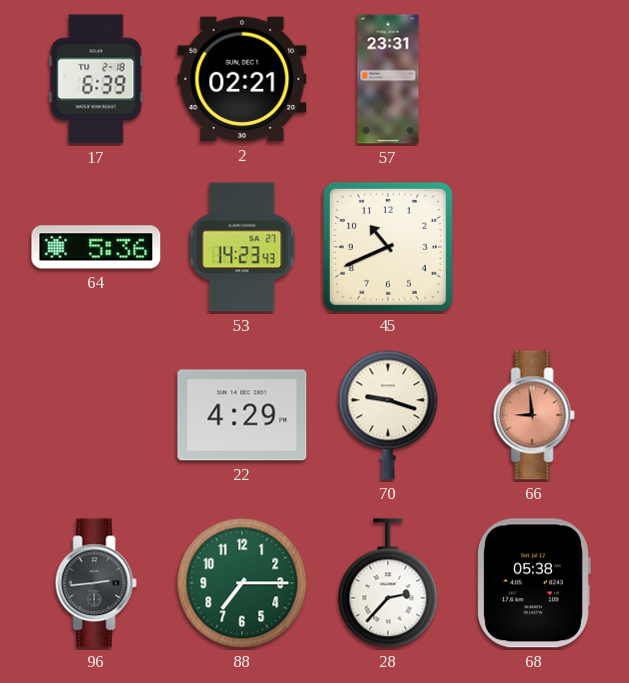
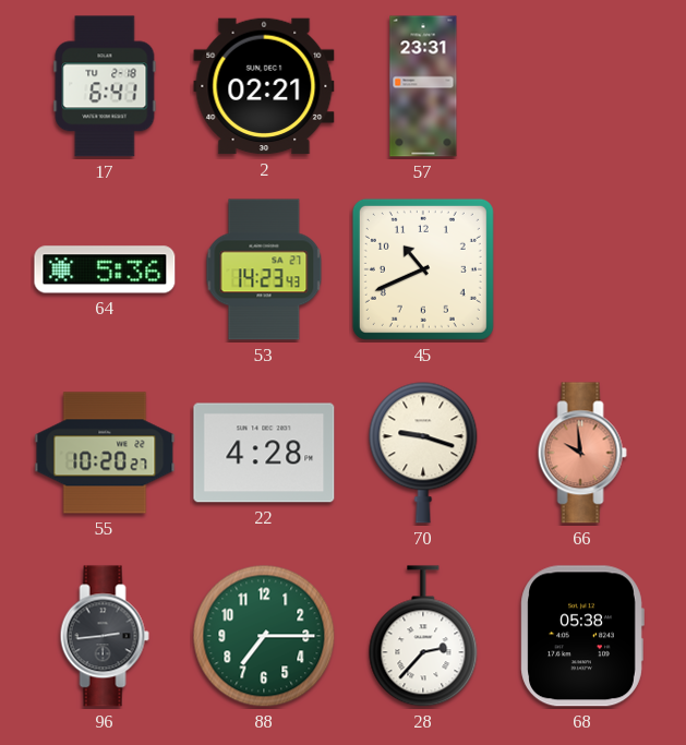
17: 6:39 -> 6:41
55: none -> 10:20
22: 4:29 -> 4:28
66: 8:59 -> 9:59
